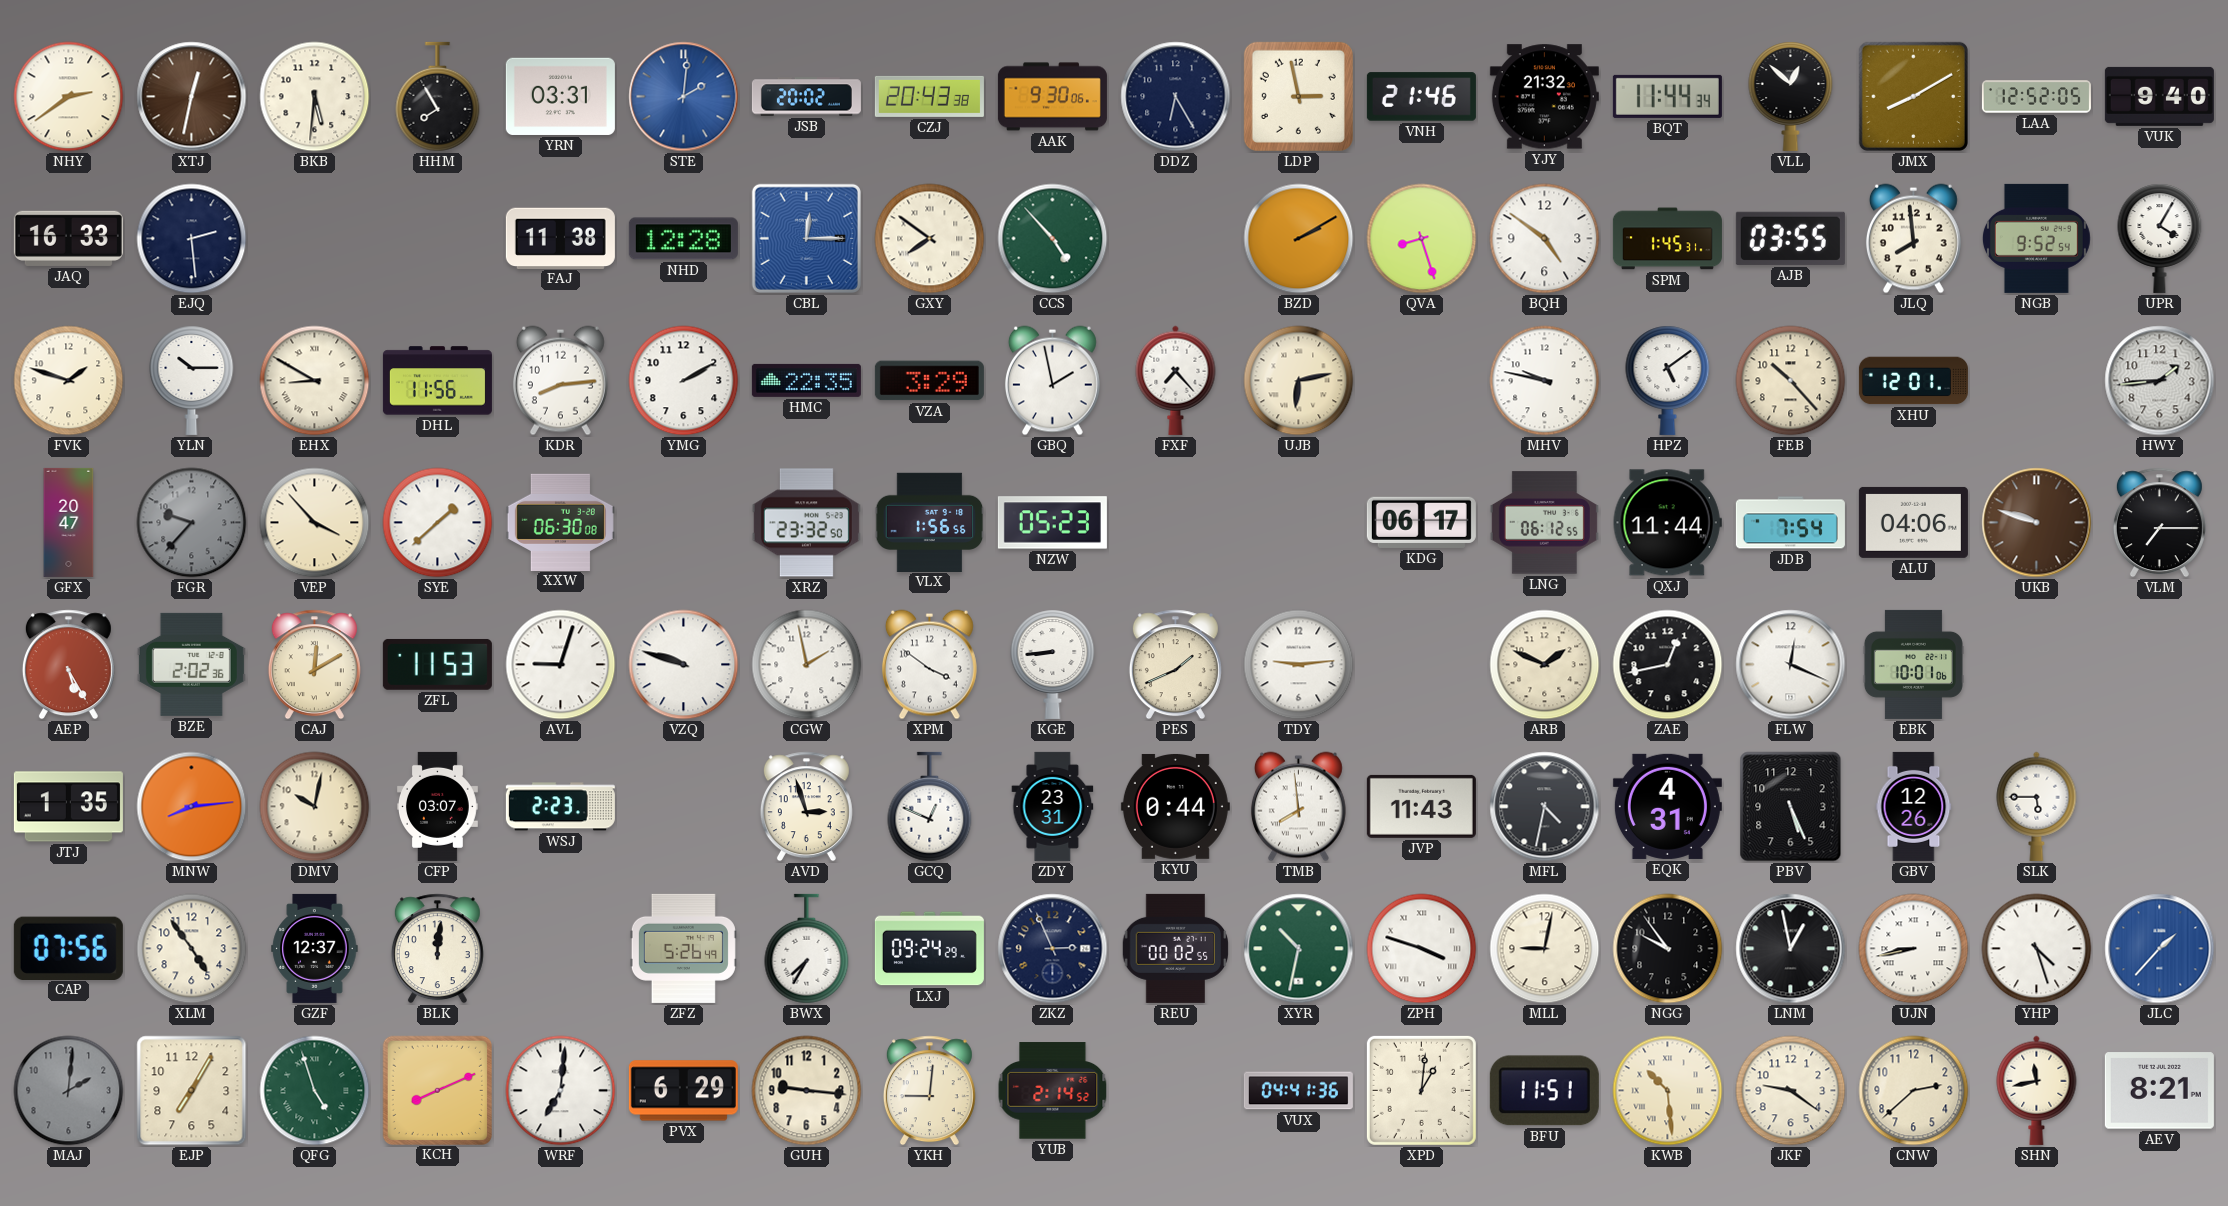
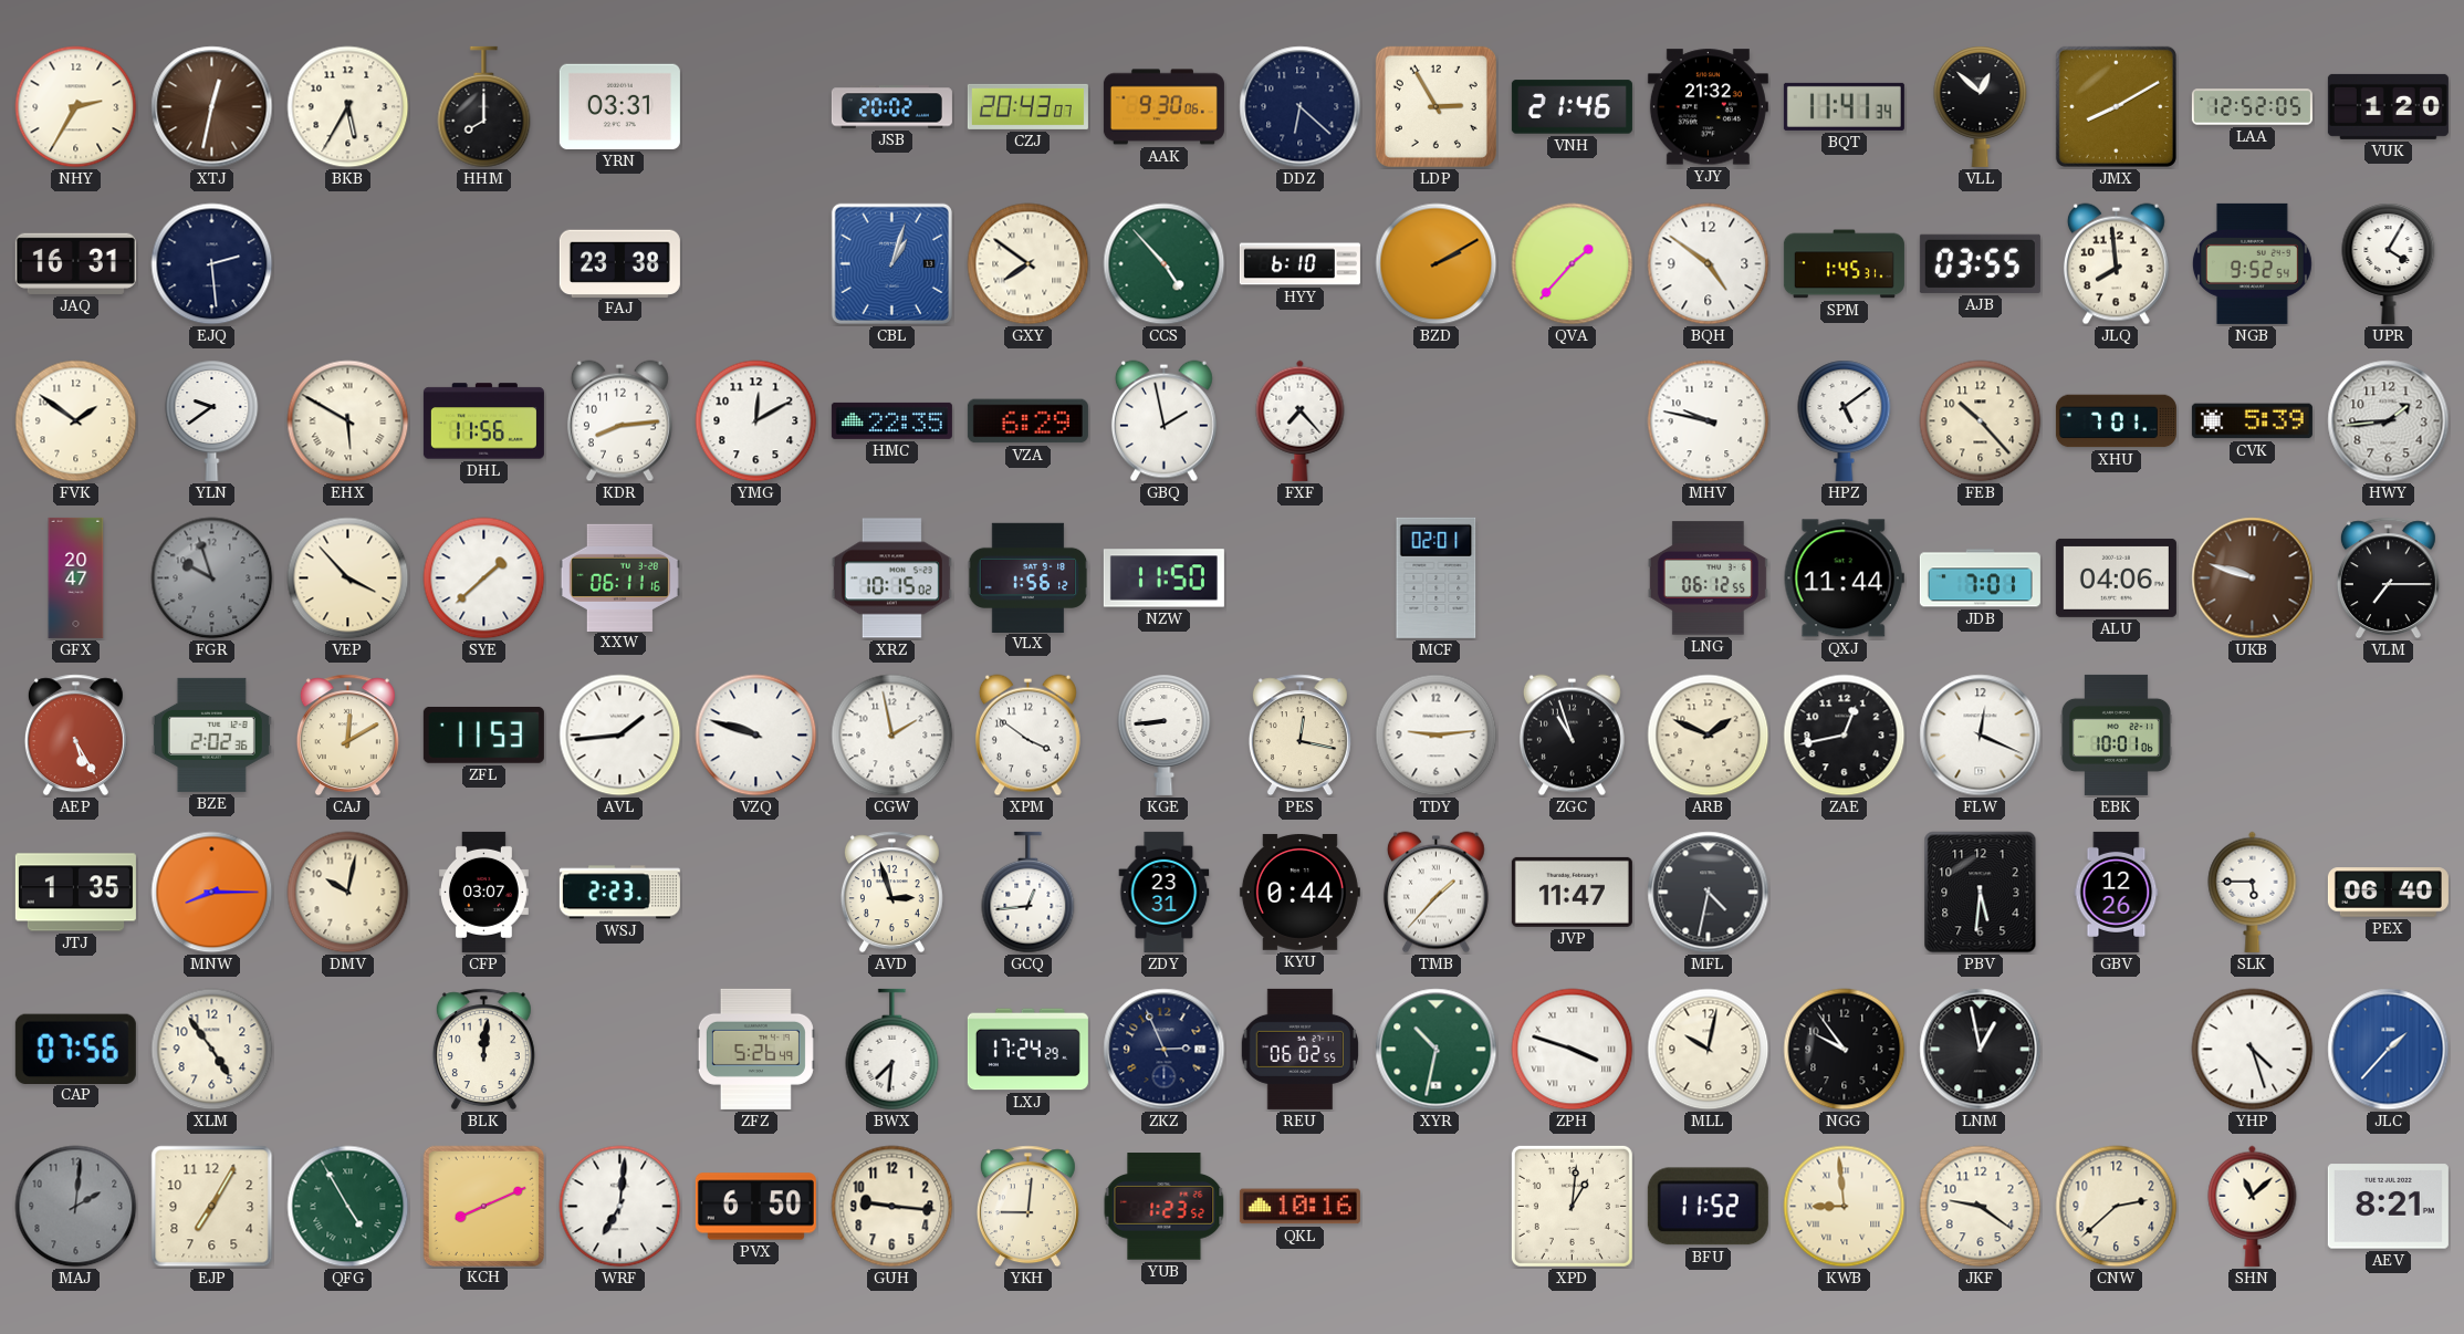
NHY: 2:39 -> 2:35
BKB: 5:31 -> 5:35
HHM: 7:55 -> 8:00
STE: 2:01 -> none
CZJ: 20:43:38 -> 20:43:07
DDZ: 6:25 -> 6:22
LDP: 2:58 -> 2:55
BQT: 11:44 -> 11:41
VUK: 9:40 -> 1:20
JAQ: 16:33 -> 16:31
FAJ: 11:38 -> 23:38
NHD: 12:28 -> none
CBL: 12:15 -> 1:03
HYY: none -> 6:10
QVA: 8:27 -> 1:37
FVK: 1:48 -> 1:51
YLN: 10:15 -> 9:39
EHX: 8:50 -> 5:50
YMG: 2:10 -> 12:10
VZA: 3:29 -> 6:29
UJB: 6:13 -> none
XHU: 12:01 -> 7:01
CVK: none -> 5:39
FGR: 9:37 -> 9:57
XXW: 06:30 -> 06:11
XRZ: 23:32 -> 10:15
VLX: 1:56:56 -> 1:56:12
NZW: 05:23 -> 11:50
MCF: none -> 02:01
KDG: 06:17 -> none
JDB: 7:54 -> 7:01
AVL: 9:03 -> 1:44
PES: 1:41 -> 12:17
ZGC: none -> 10:57
MNW: 8:14 -> 8:15
GCQ: 12:49 -> 12:44
TMB: 7:59 -> 1:37
JVP: 11:43 -> 11:47
EQK: 4:31 -> none
PBV: 5:26 -> 5:31
PEX: none -> 06:40
GZF: 12:37 -> none
BWX: 7:35 -> 7:31
LXJ: 09:24 -> 17:24
REU: 00:02 -> 06:02
MLL: 9:02 -> 10:02
UJN: 8:43 -> none
QFG: 4:57 -> 4:55
PVX: 6:29 -> 6:50
YUB: 2:14 -> 1:23
QKL: none -> 10:16
VUX: 04:41 -> none
BFU: 11:51 -> 11:52
KWB: 10:29 -> 8:59
SHN: 11:43 -> 11:08
